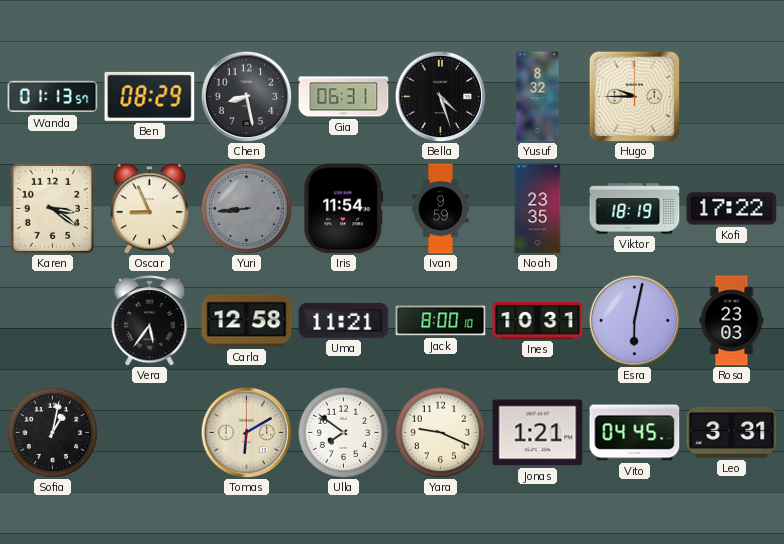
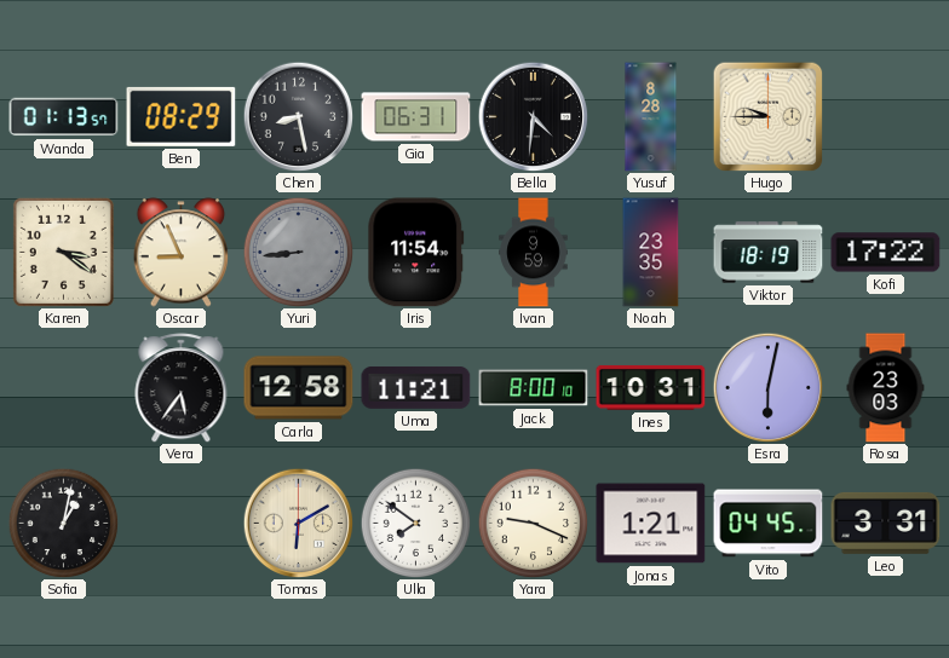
Bella: 4:27 -> 4:31
Yusuf: 8:32 -> 8:28
